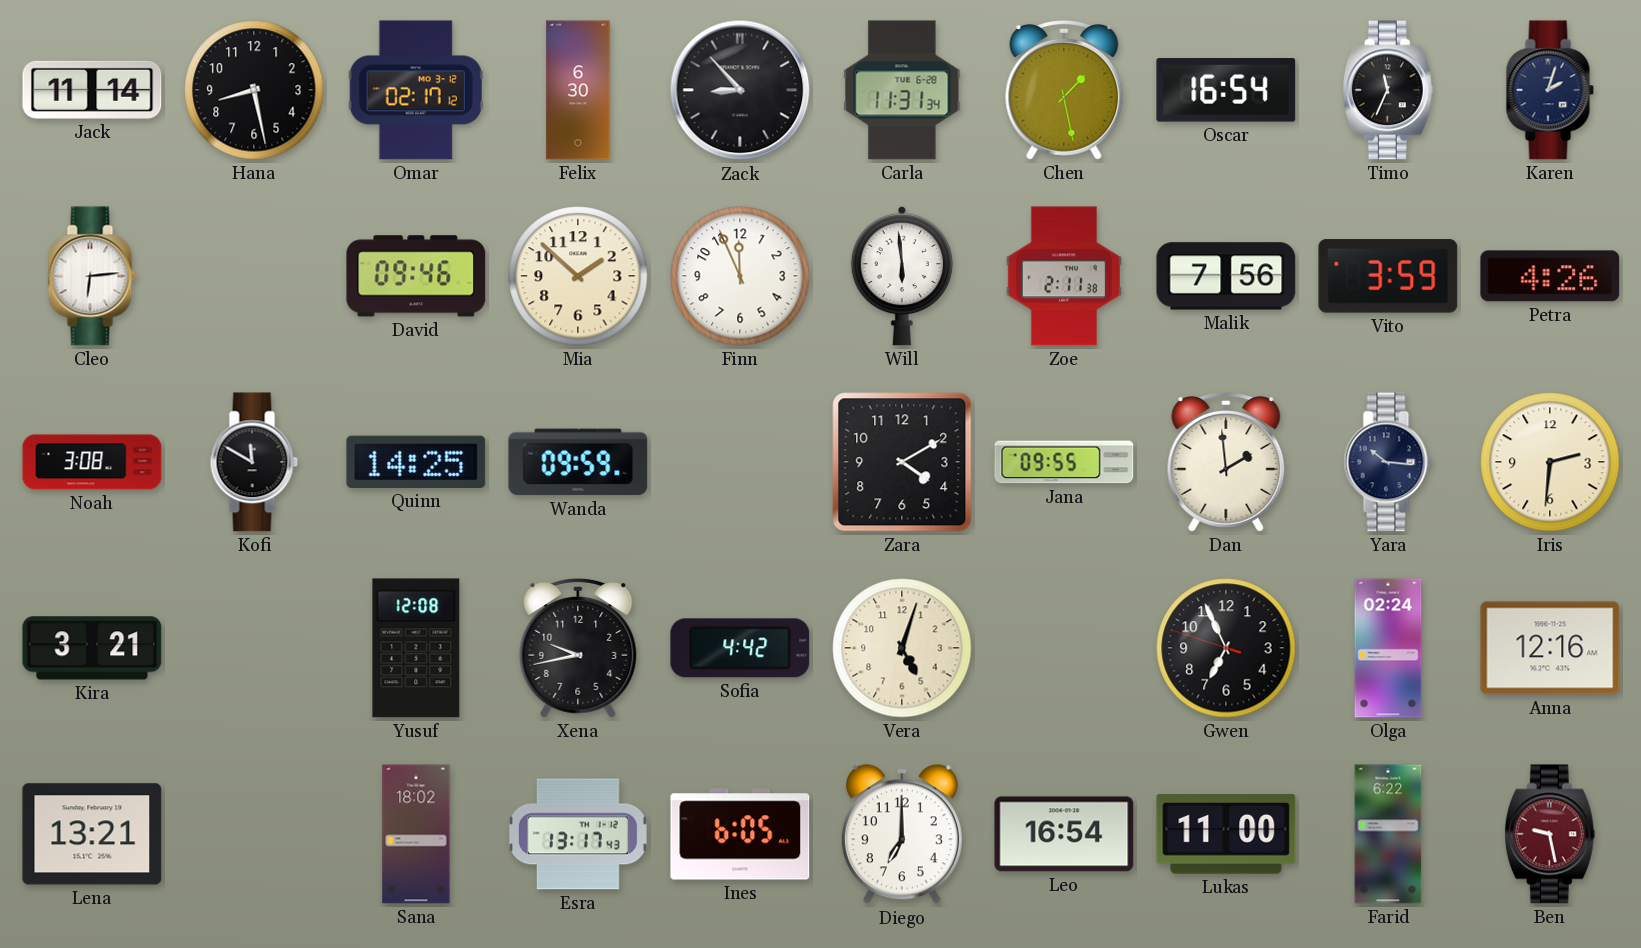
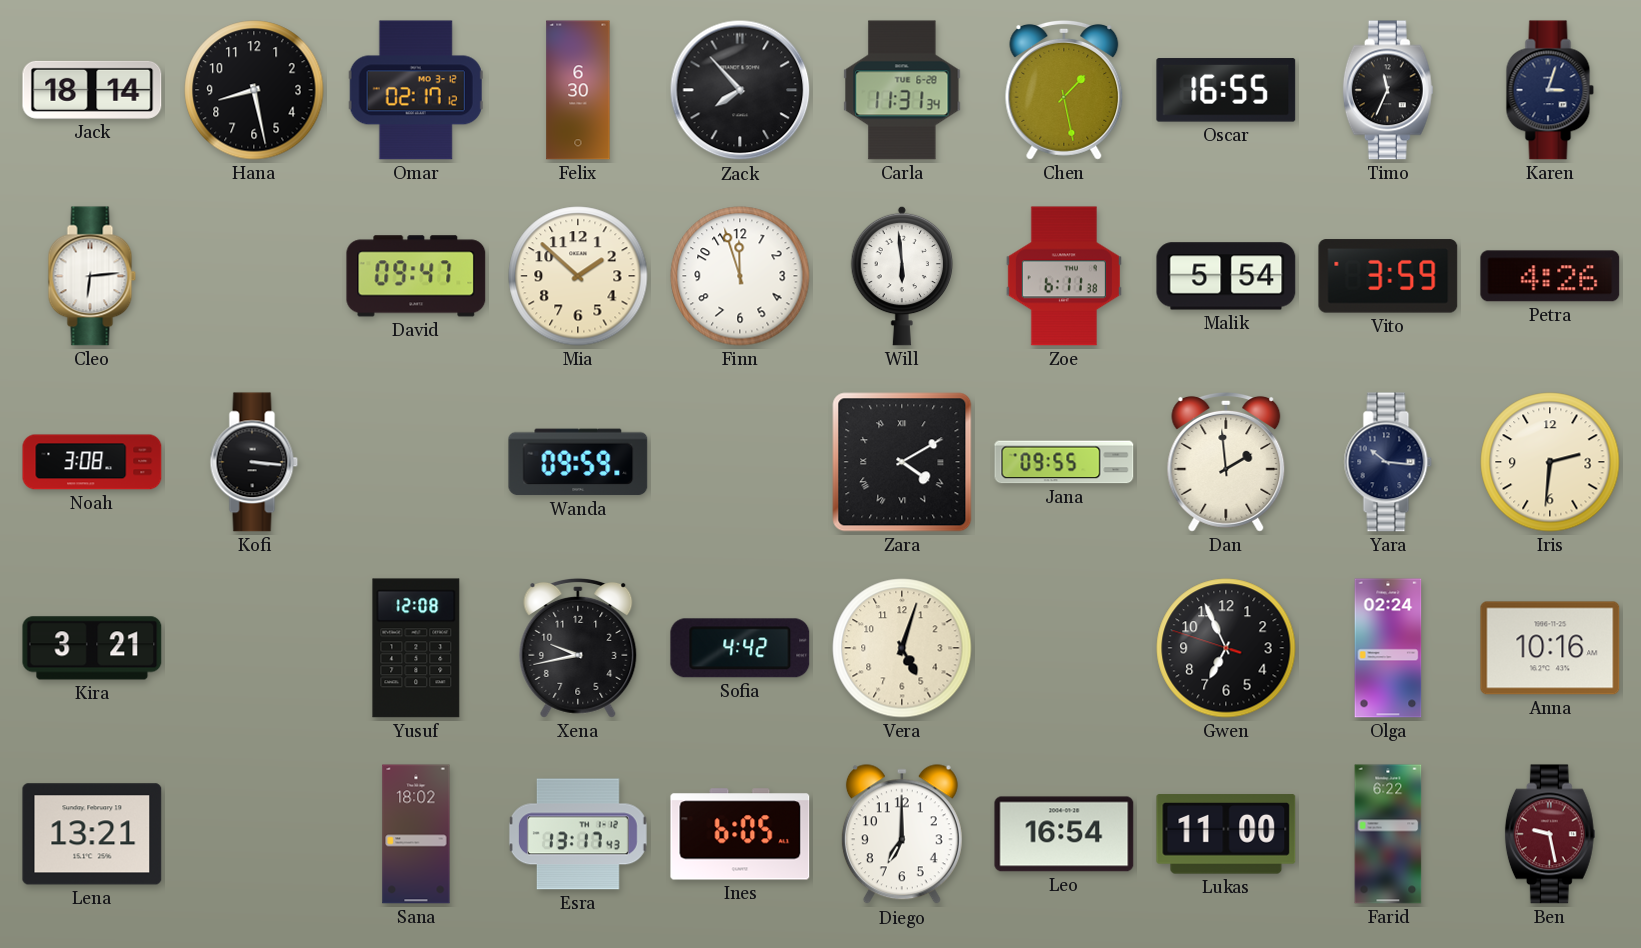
Jack: 11:14 -> 18:14
Zack: 8:53 -> 7:53
Oscar: 16:54 -> 16:55
Karen: 2:03 -> 3:03
David: 09:46 -> 09:47
Finn: 11:56 -> 11:57
Zoe: 2:11 -> 6:11
Malik: 7:56 -> 5:54
Kofi: 11:50 -> 3:16
Quinn: 14:25 -> none
Zara numerals: Arabic -> Roman
Anna: 12:16 -> 10:16
